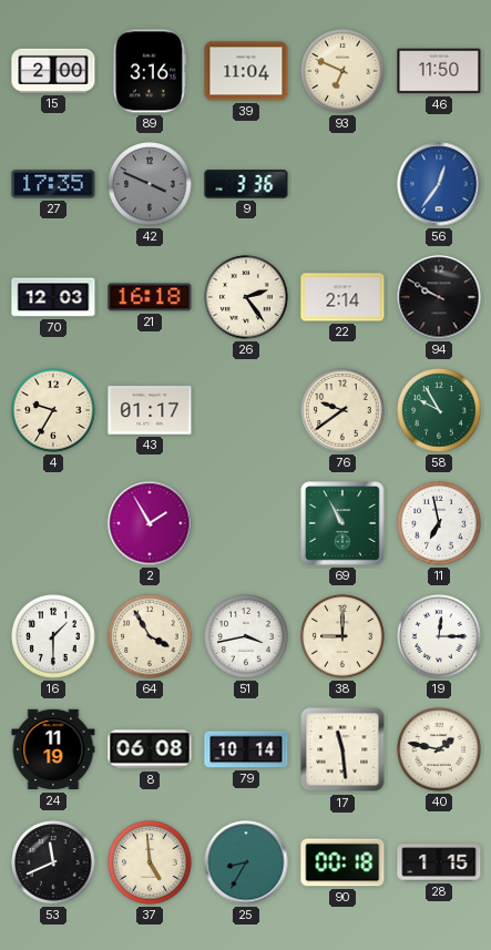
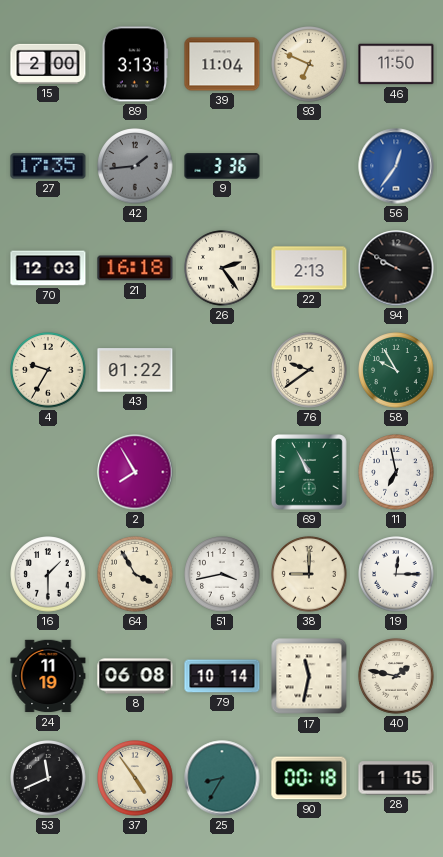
89: 3:16 -> 3:13
42: 3:49 -> 1:44
22: 2:14 -> 2:13
43: 01:17 -> 01:22
2: 1:55 -> 7:55
17: 11:29 -> 11:32
37: 4:59 -> 4:54
